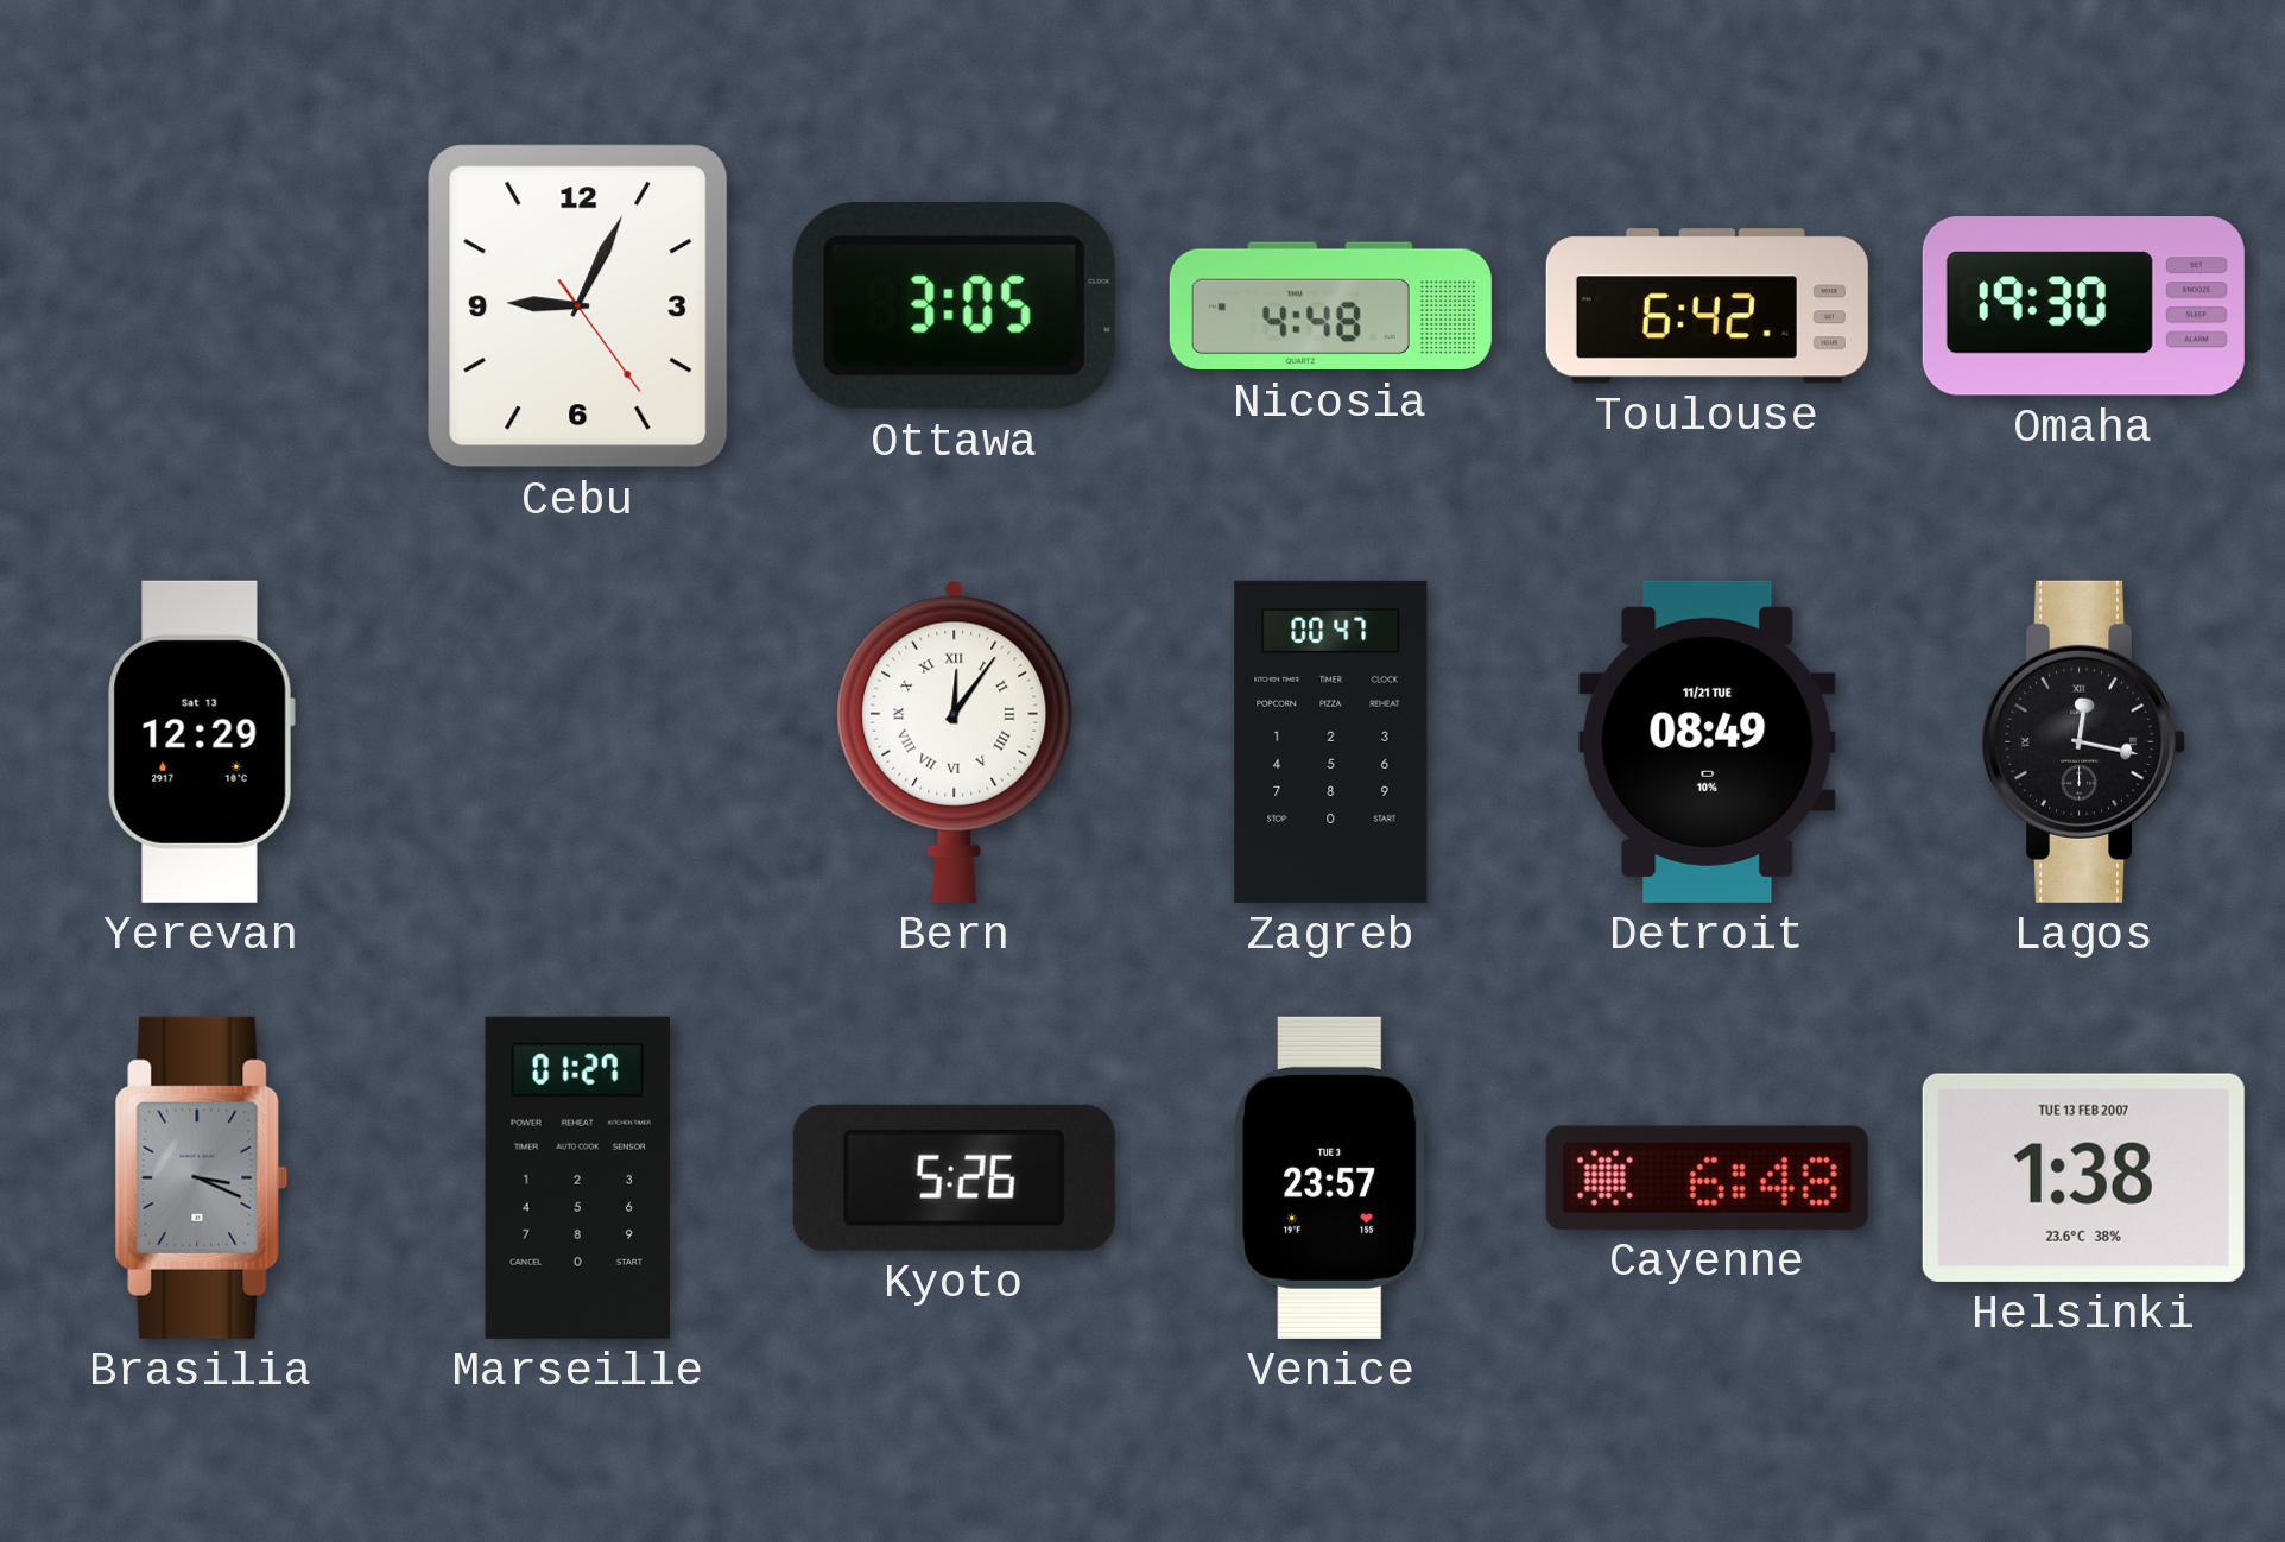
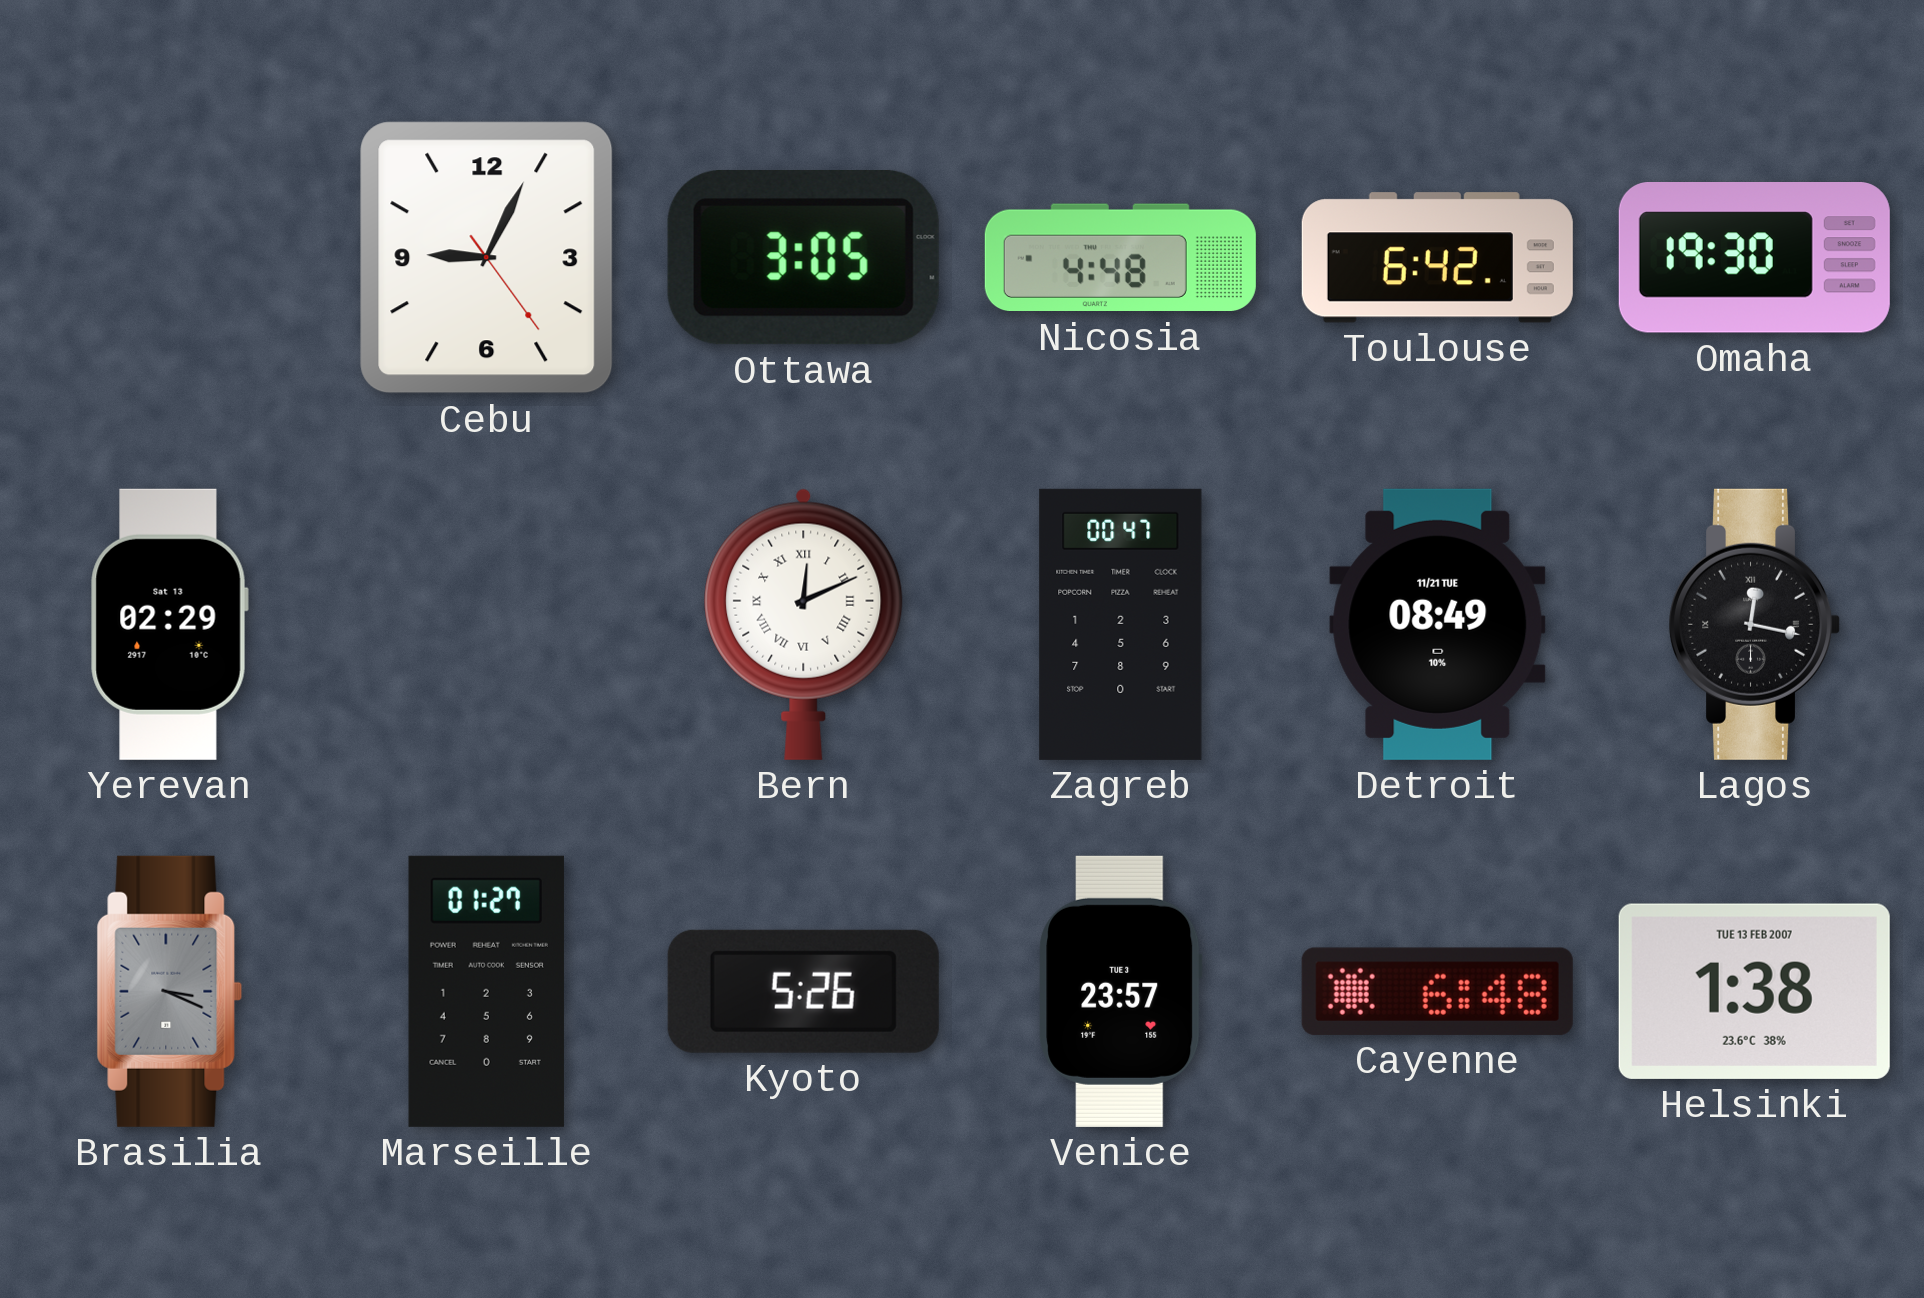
Yerevan: 12:29 -> 02:29
Bern: 12:06 -> 12:11
